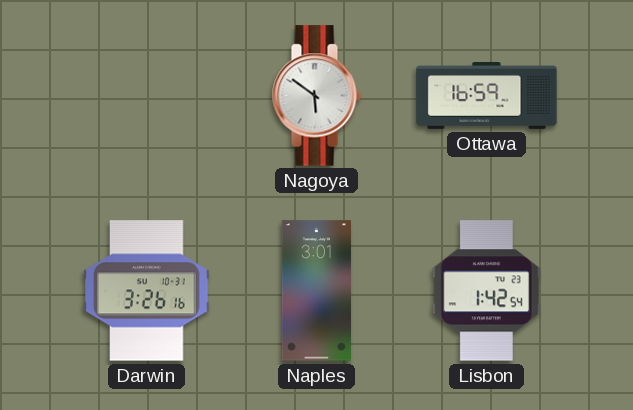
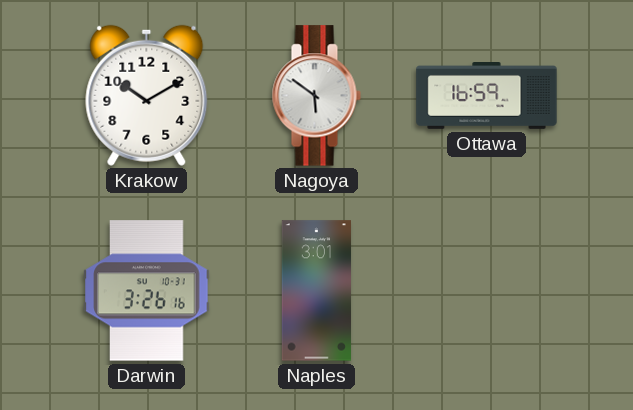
Krakow: none -> 10:10
Lisbon: 1:42 -> none
